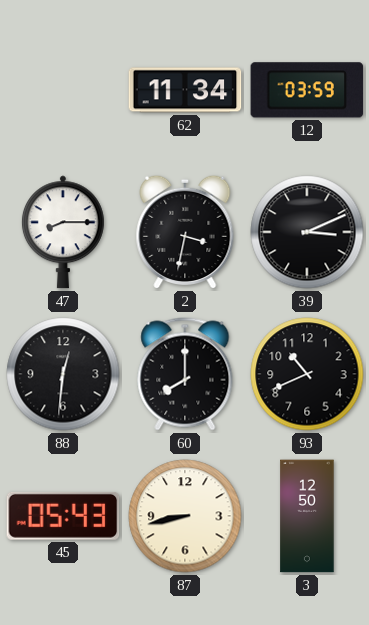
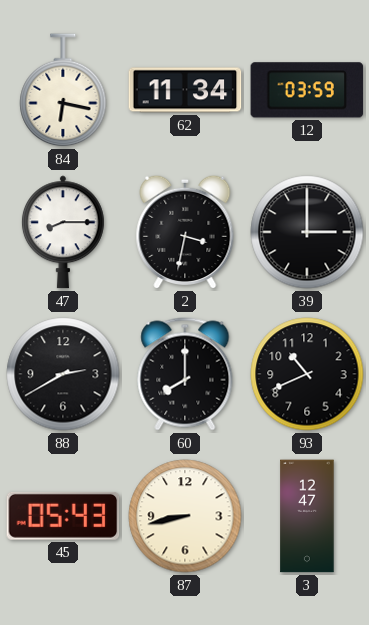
84: none -> 6:17
39: 3:11 -> 3:00
88: 12:31 -> 2:40
3: 12:50 -> 12:47
